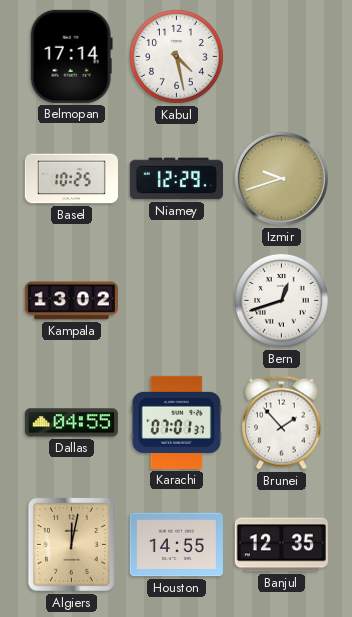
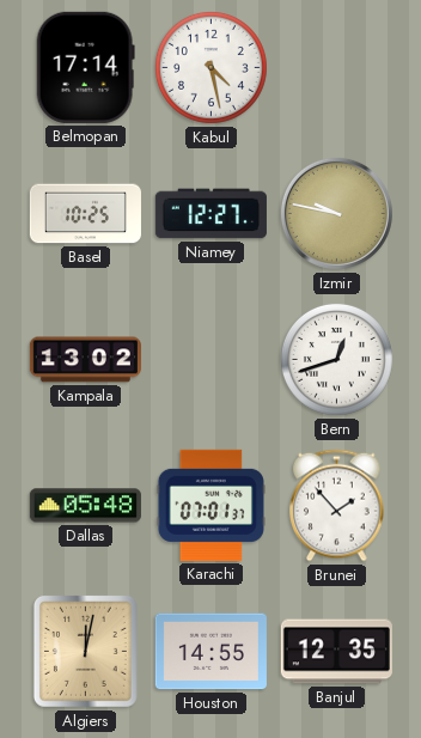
Niamey: 12:29 -> 12:27
Izmir: 9:42 -> 9:47
Dallas: 04:55 -> 05:48
